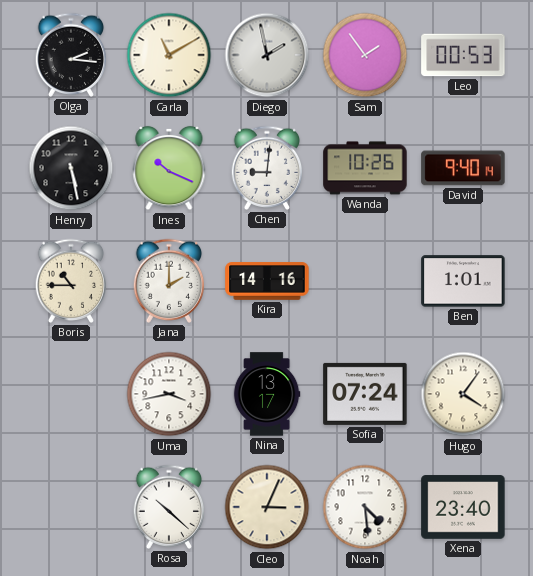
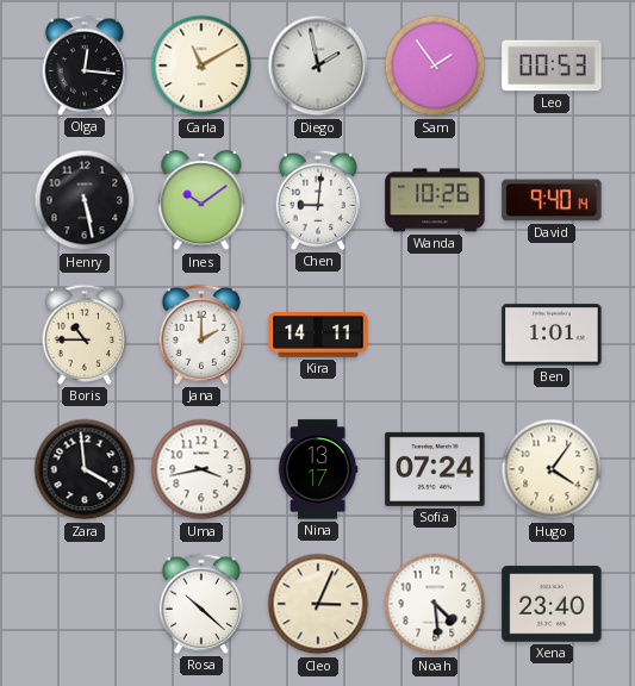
Olga: 2:16 -> 12:16
Ines: 10:19 -> 10:09
Kira: 14:16 -> 14:11
Zara: none -> 3:59
